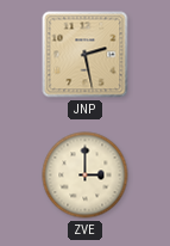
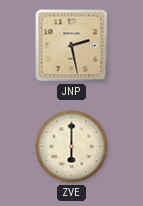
ZVE: 3:00 -> 6:00
